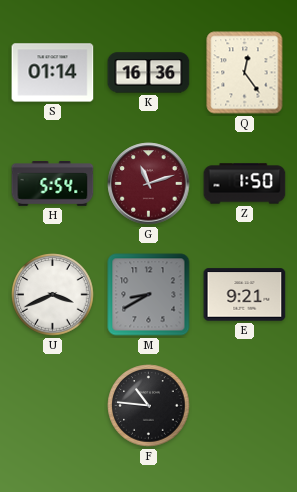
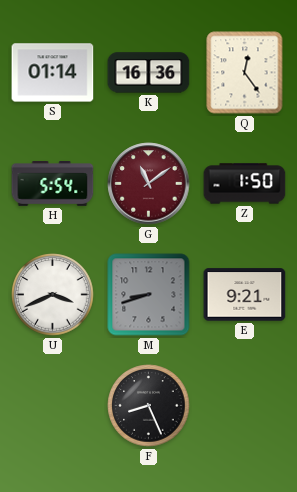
G: 11:12 -> 11:09
M: 8:40 -> 8:42
F: 10:46 -> 8:26
